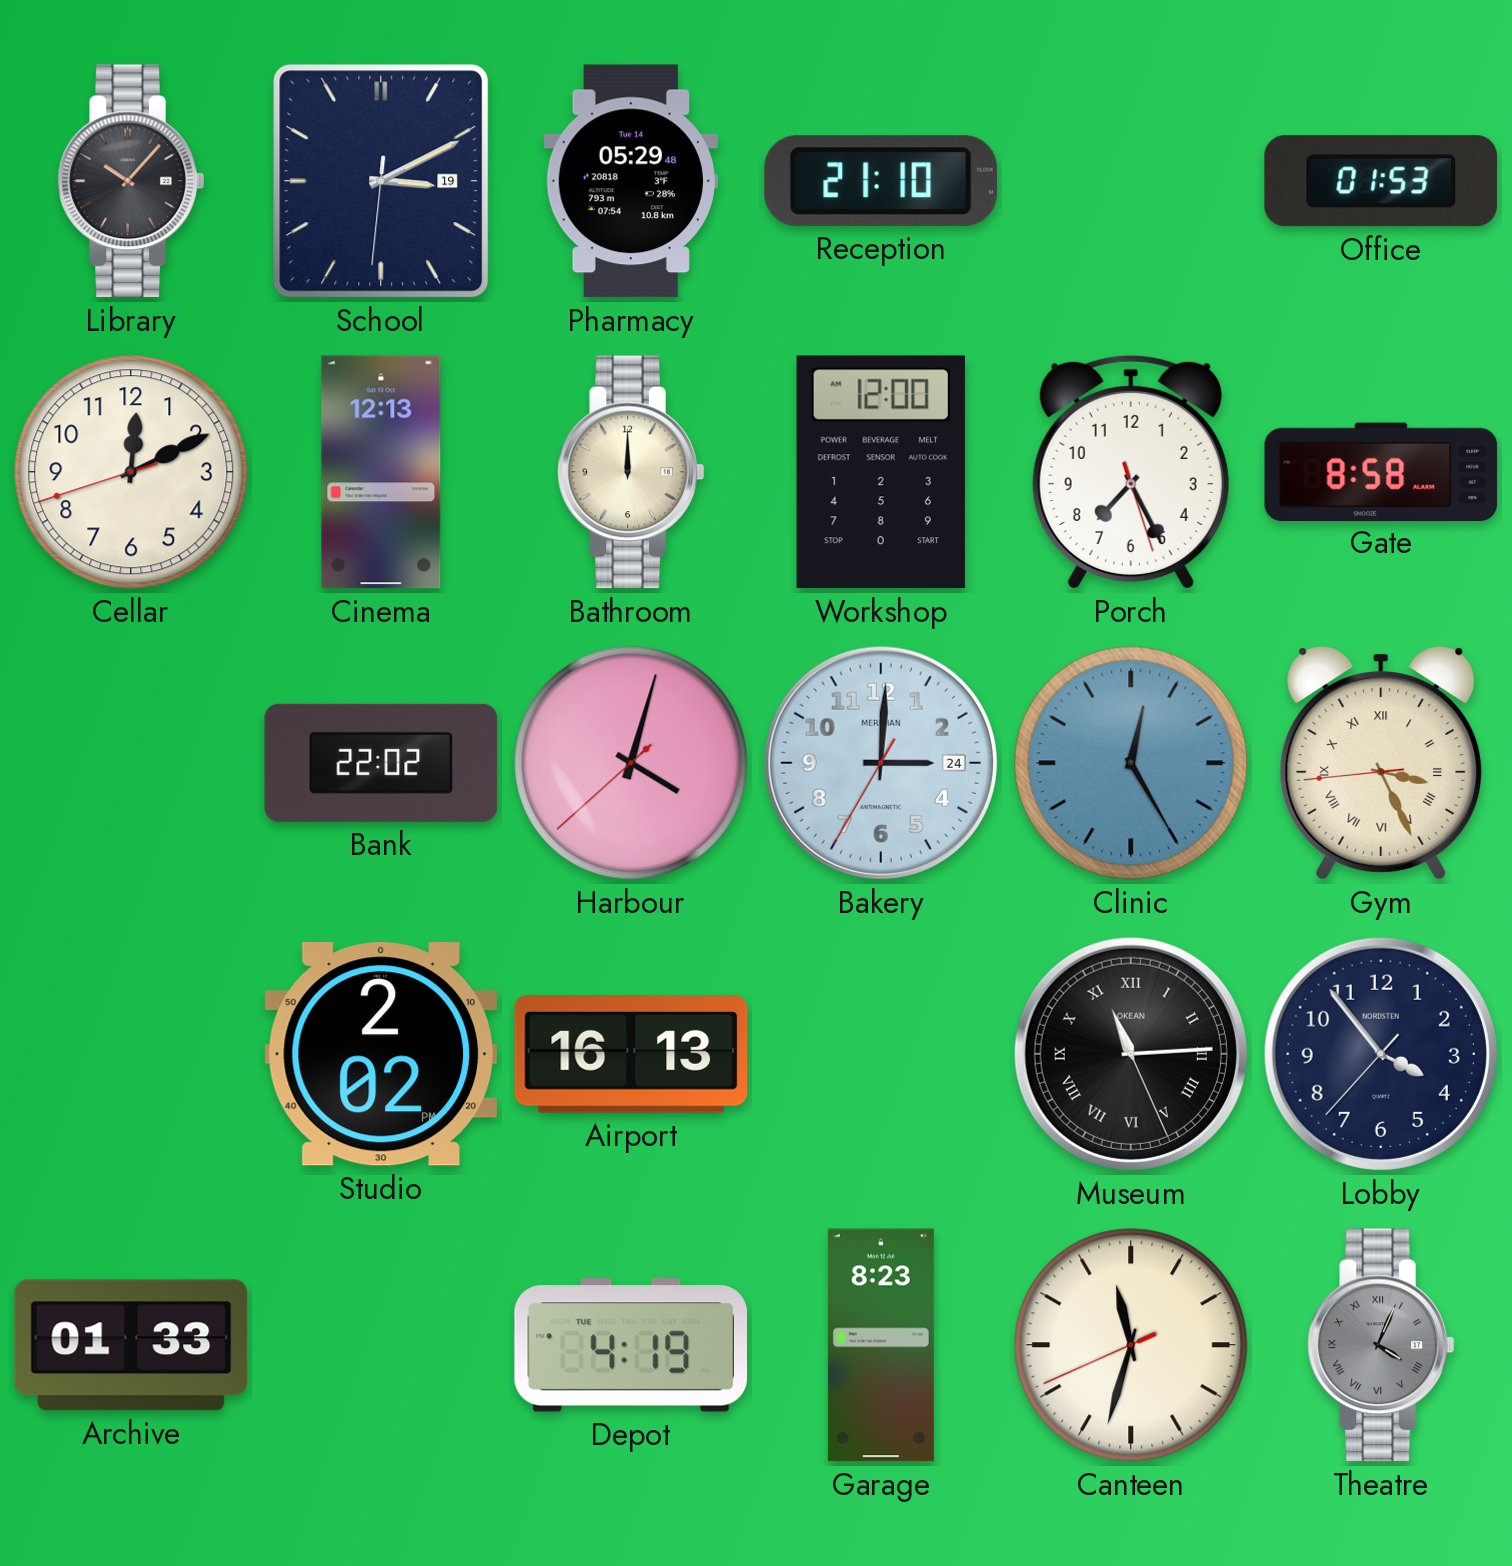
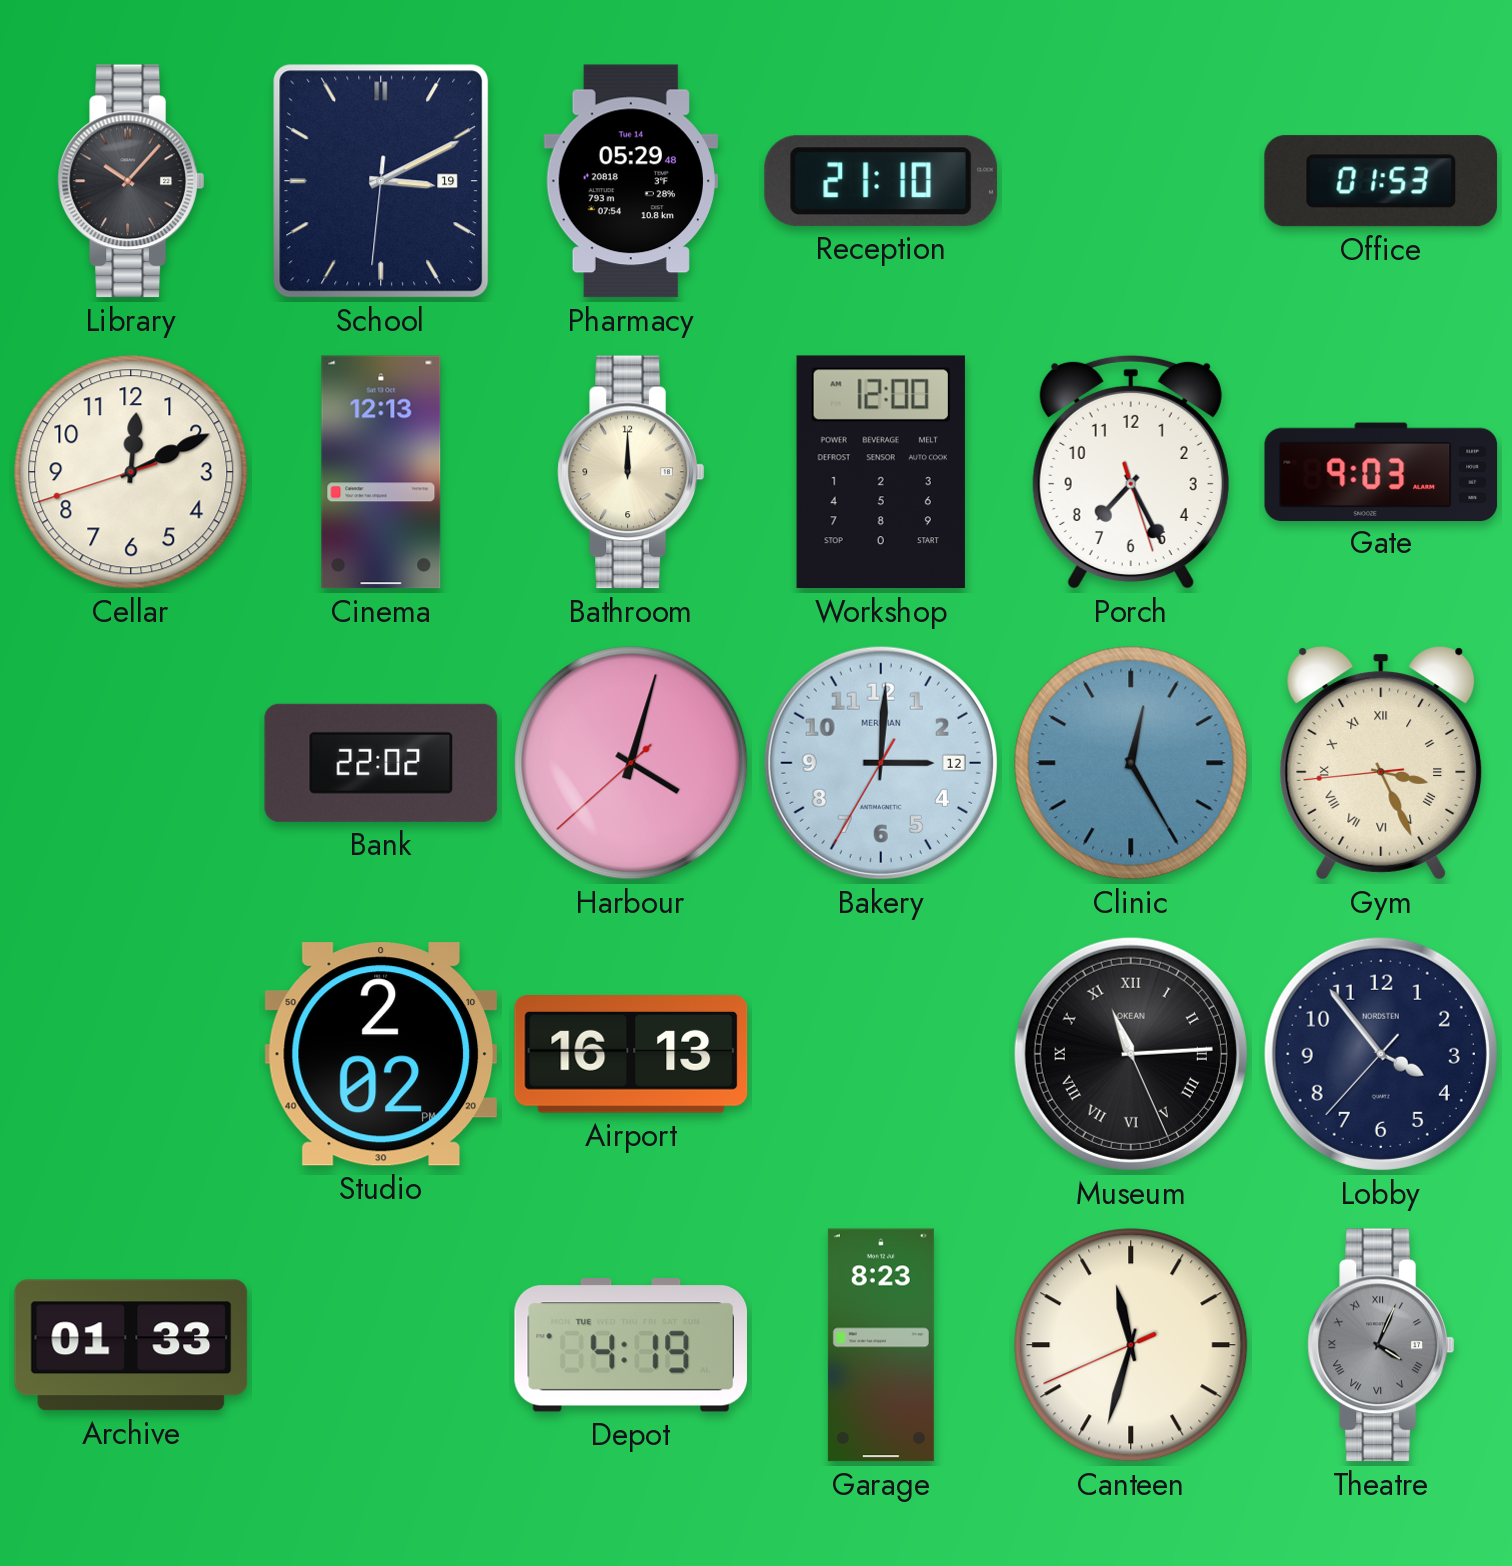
Gate: 8:58 -> 9:03
Bakery date: 24 -> 12
